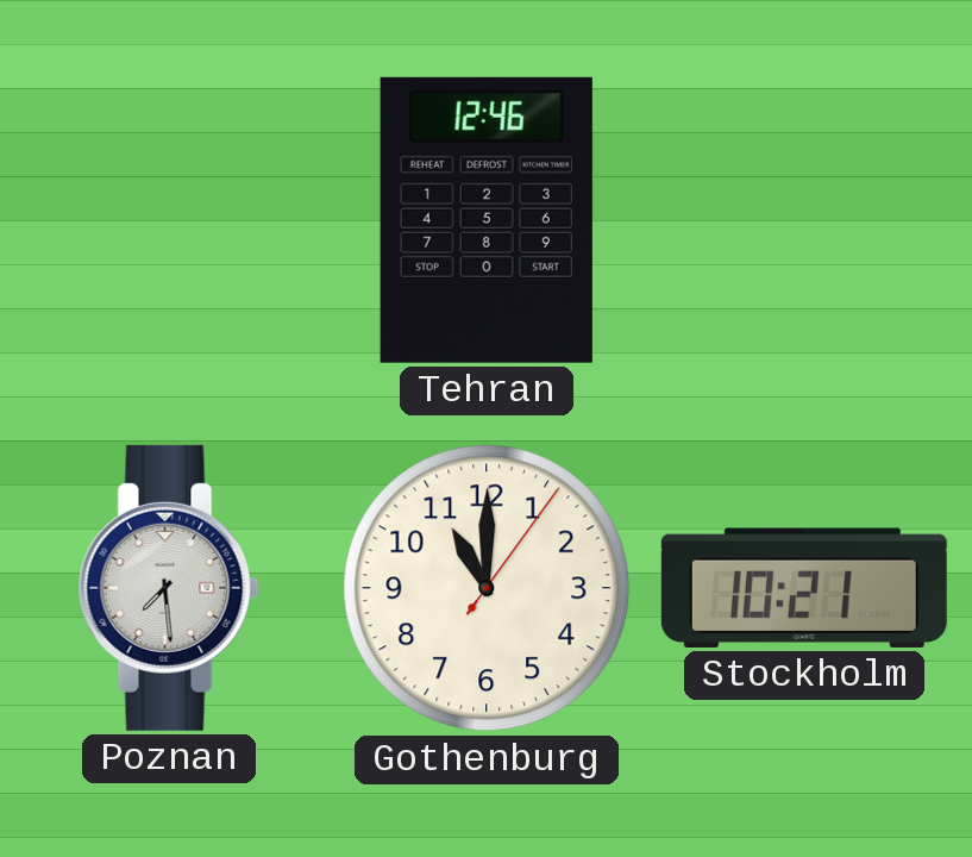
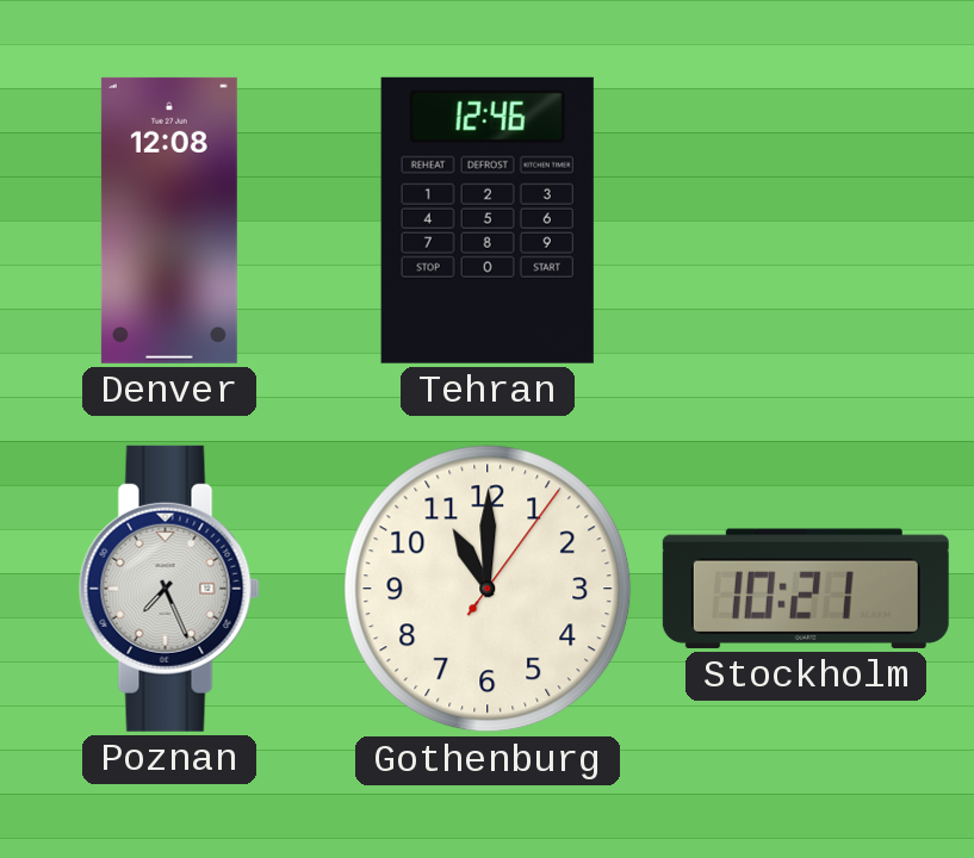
Denver: none -> 12:08
Poznan: 7:29 -> 7:26
